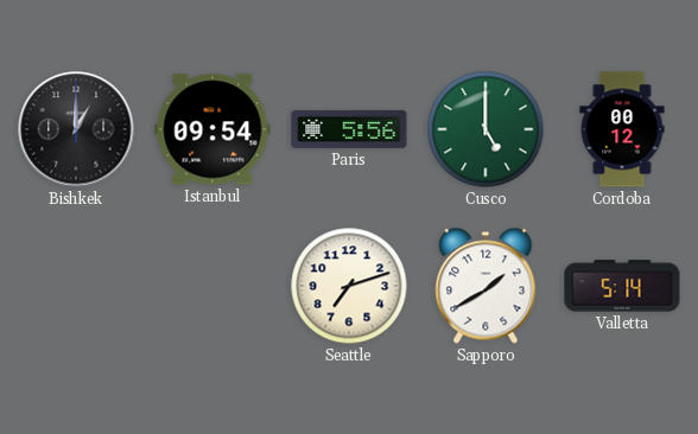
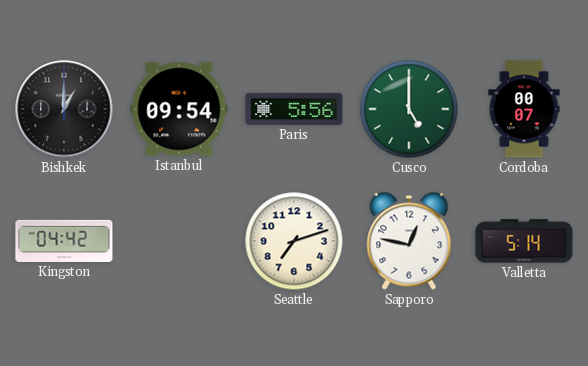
Cordoba: 00:12 -> 00:07
Kingston: none -> 04:42
Sapporo: 1:40 -> 12:47
